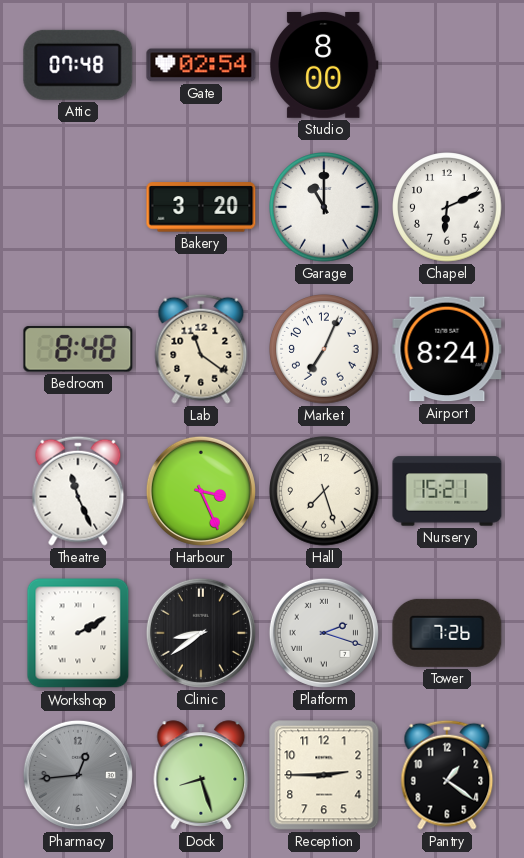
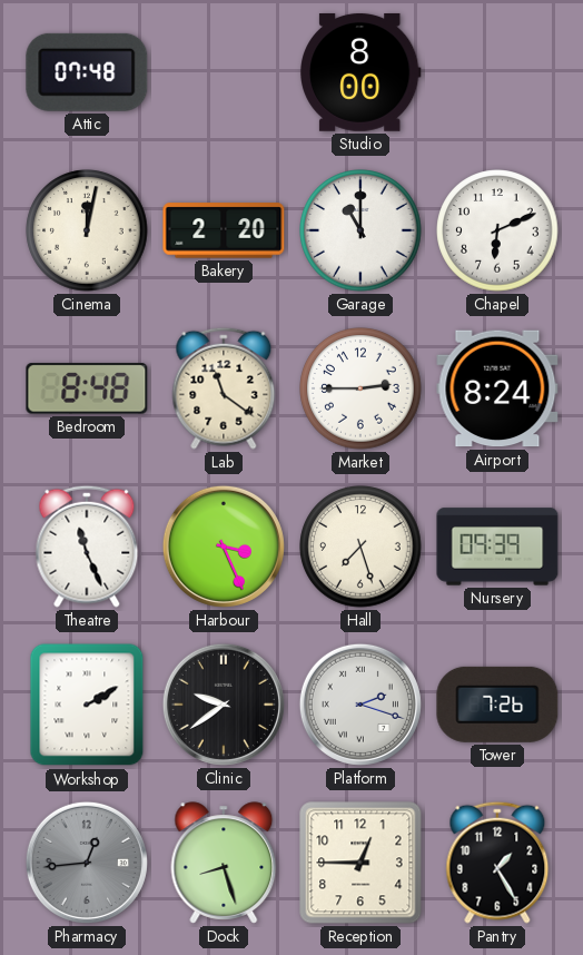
Gate: 02:54 -> none
Cinema: none -> 12:02
Bakery: 3:20 -> 2:20
Market: 7:04 -> 2:45
Nursery: 15:21 -> 09:39
Clinic: 8:39 -> 9:39
Reception: 2:45 -> 12:45
Pantry: 1:21 -> 1:25
